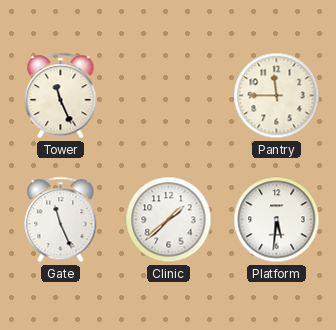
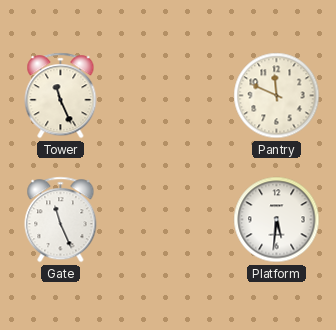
Pantry: 11:45 -> 11:49
Clinic: 1:38 -> none
